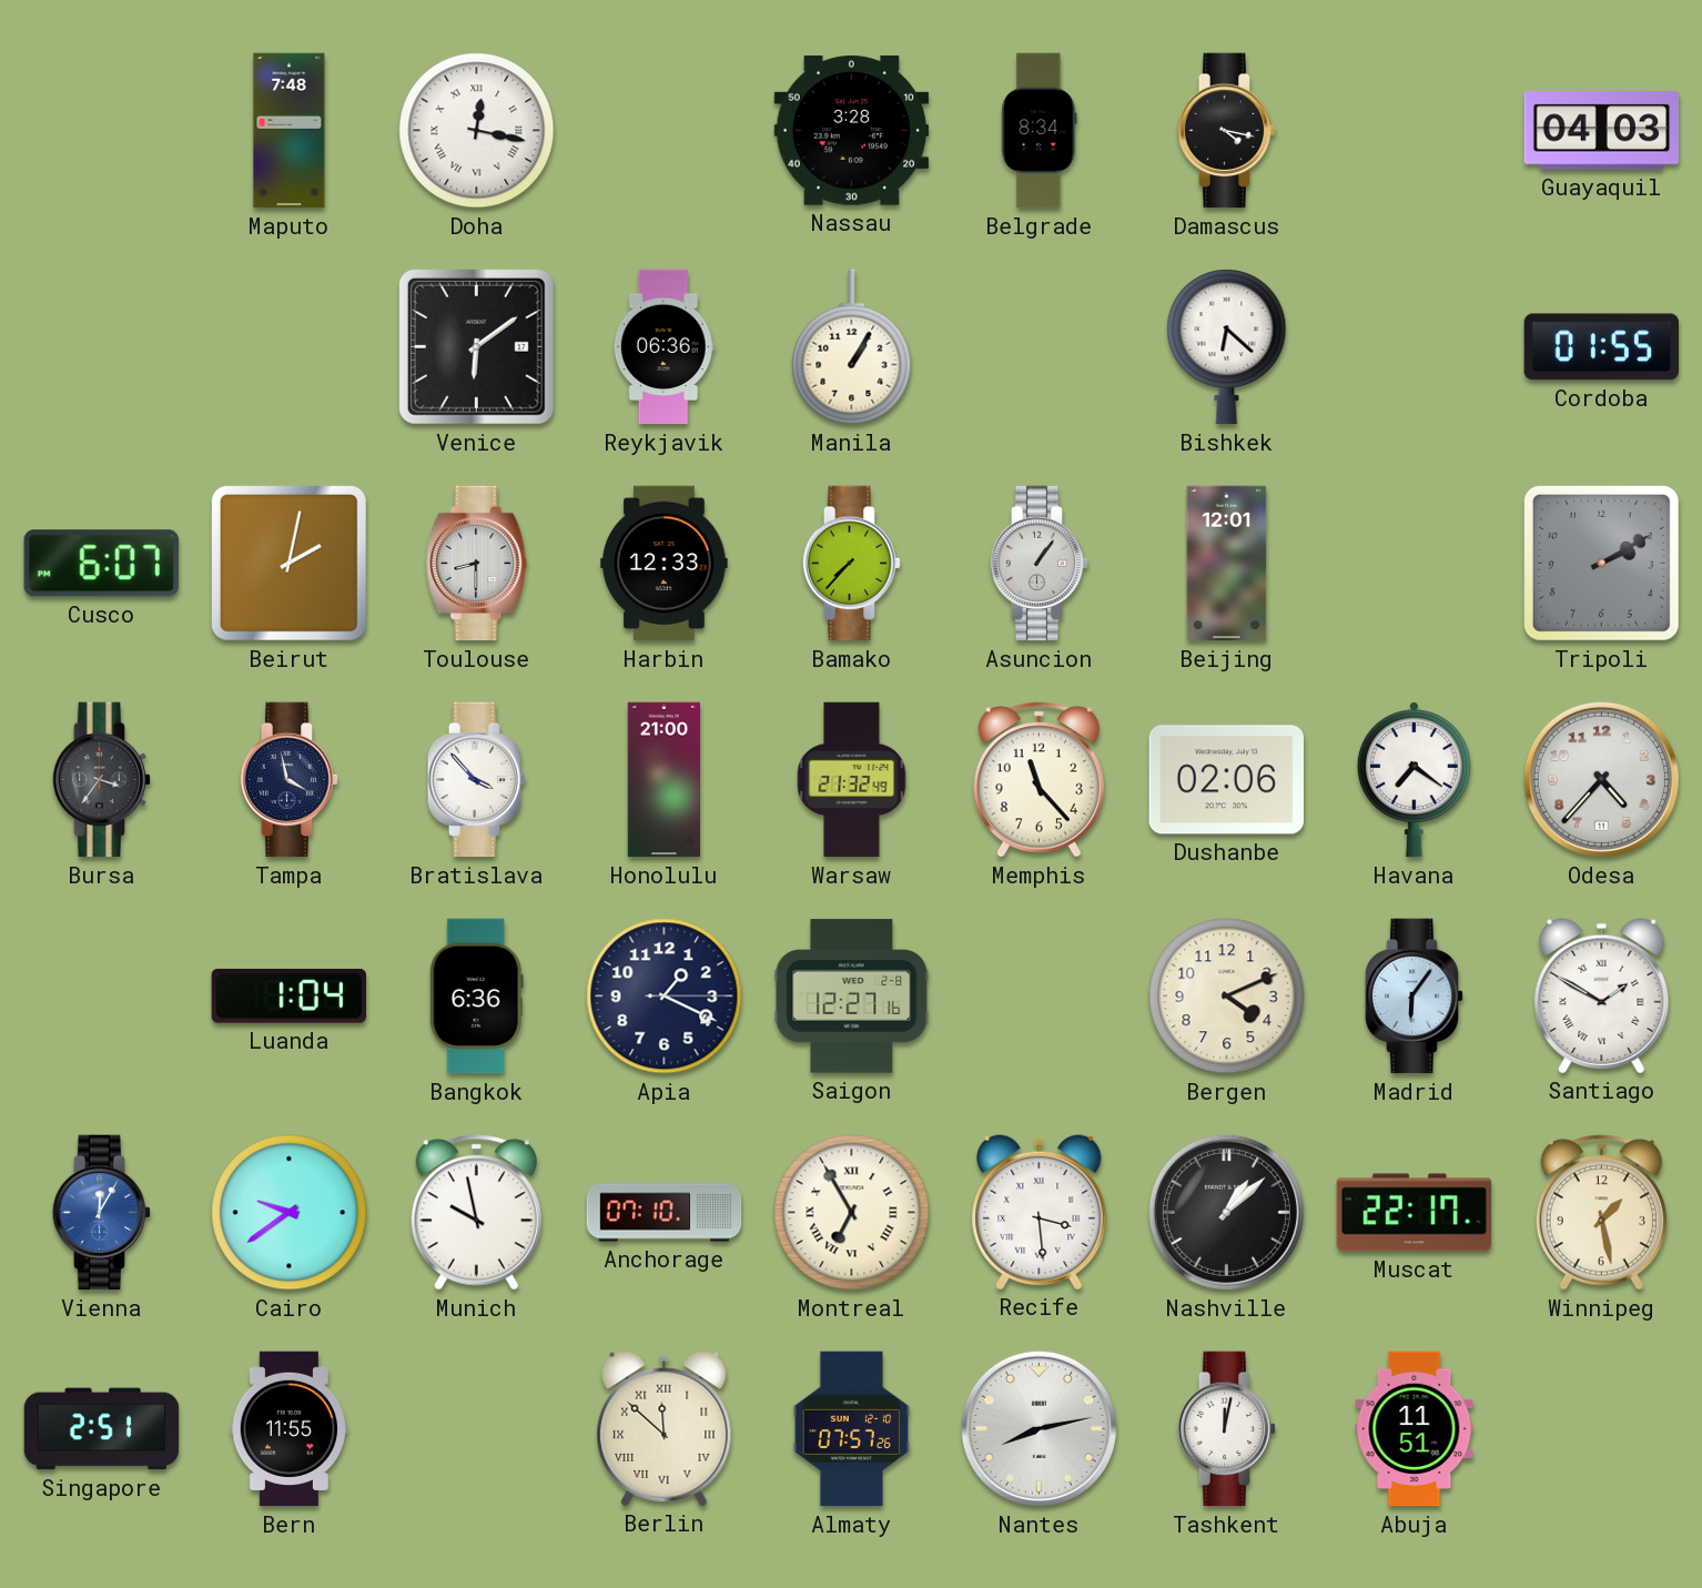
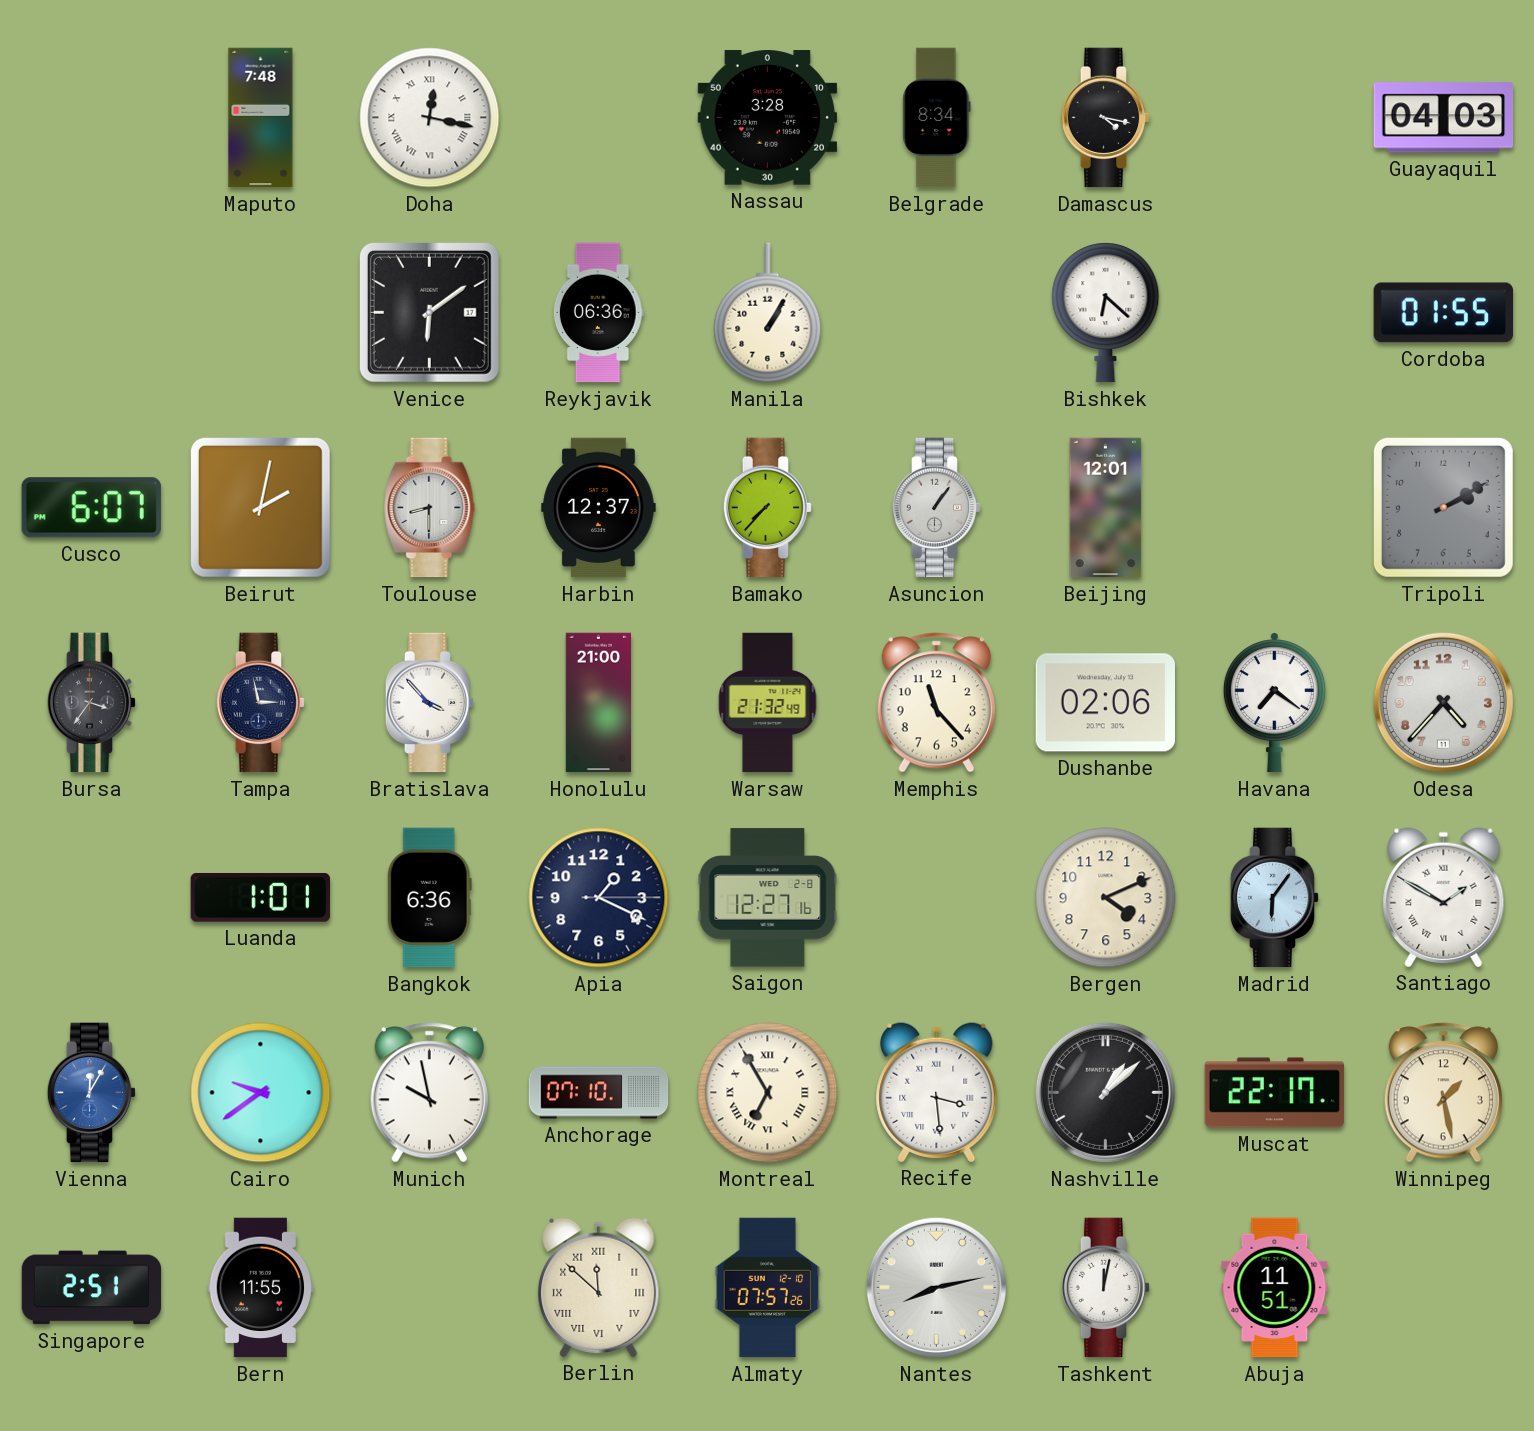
Harbin: 12:33 -> 12:37
Tampa: 3:58 -> 2:58
Luanda: 1:04 -> 1:01
